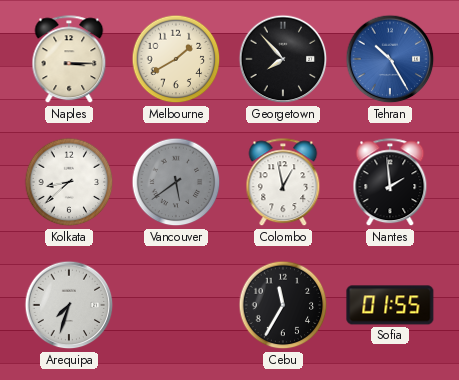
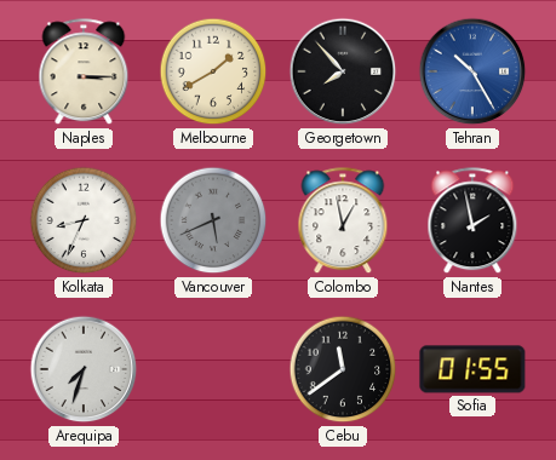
Kolkata: 8:38 -> 8:34
Vancouver: 5:39 -> 5:41
Nantes: 1:59 -> 1:58
Cebu: 11:35 -> 11:39
